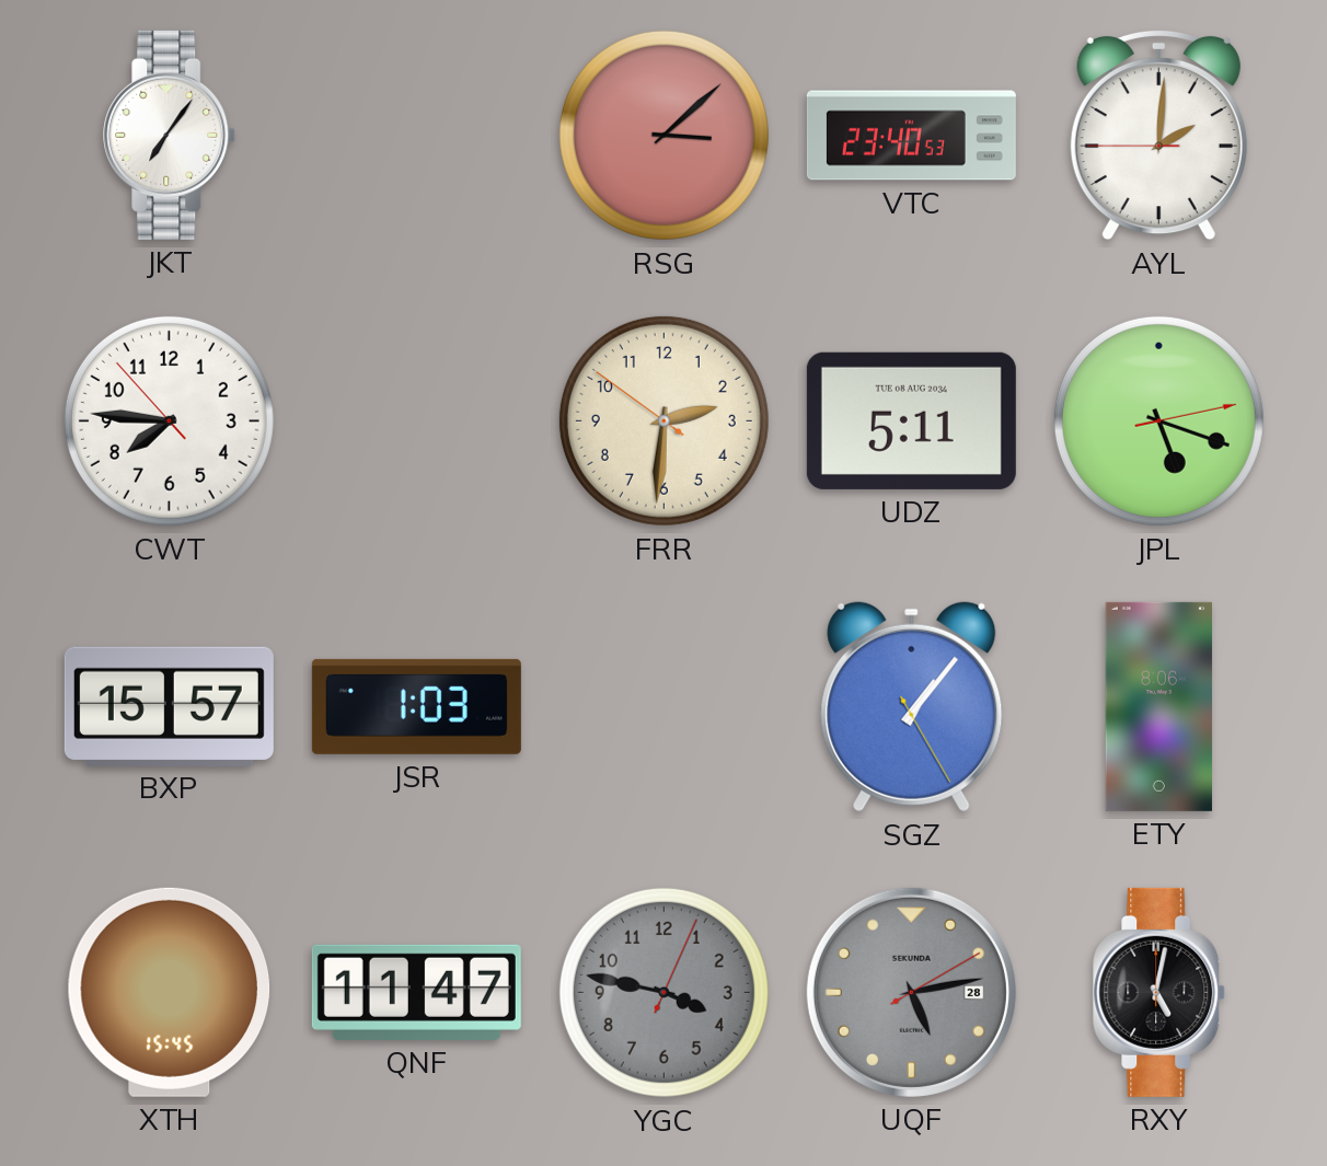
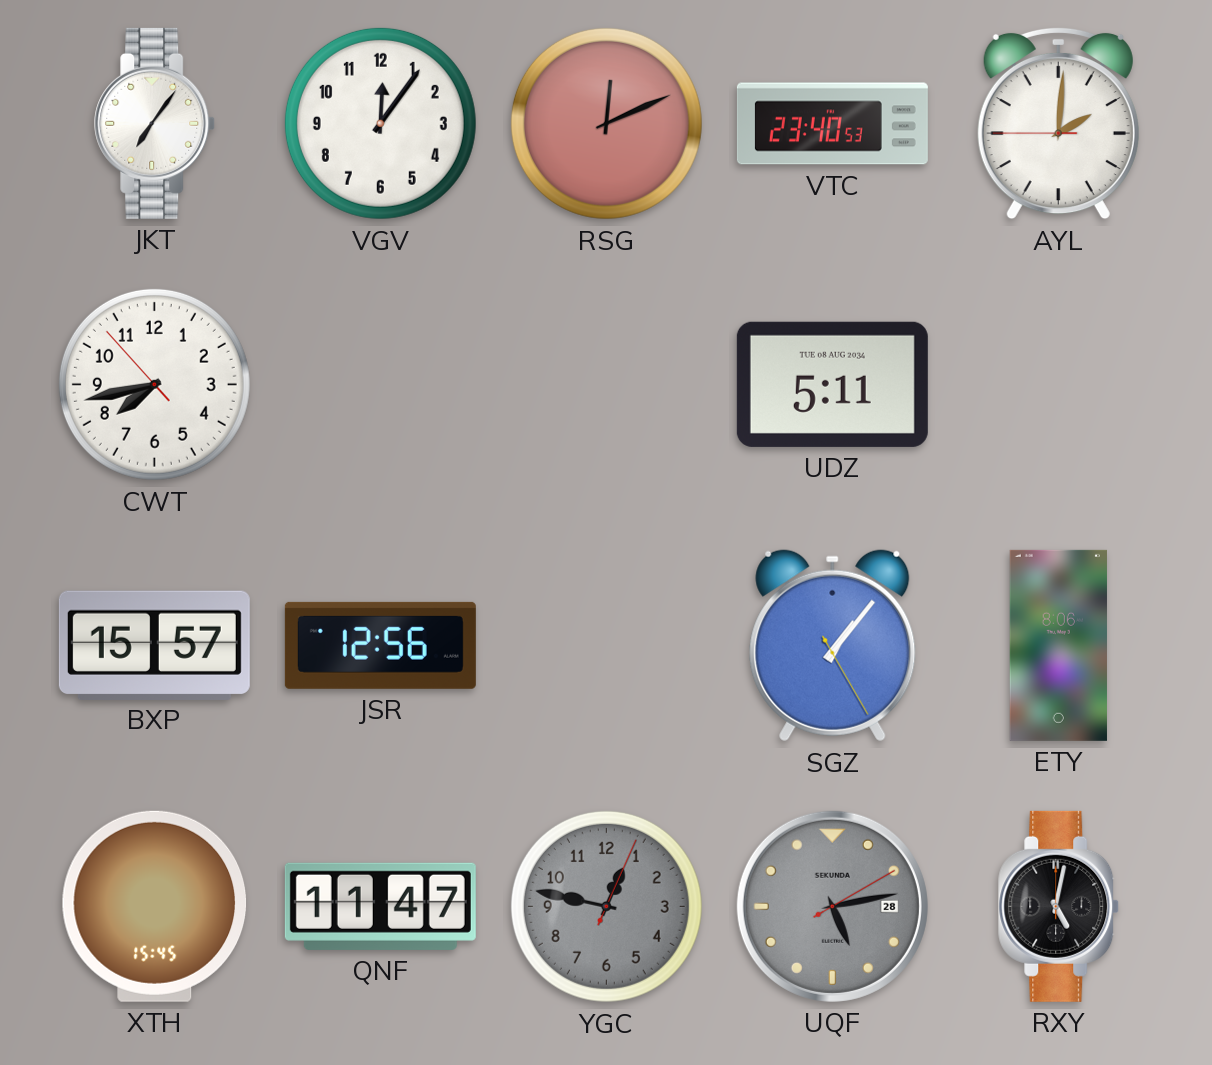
VGV: none -> 12:06
RSG: 3:08 -> 12:11
CWT: 7:45 -> 7:42
FRR: 2:30 -> none
JPL: 5:18 -> none
JSR: 1:03 -> 12:56
YGC: 3:47 -> 12:47
